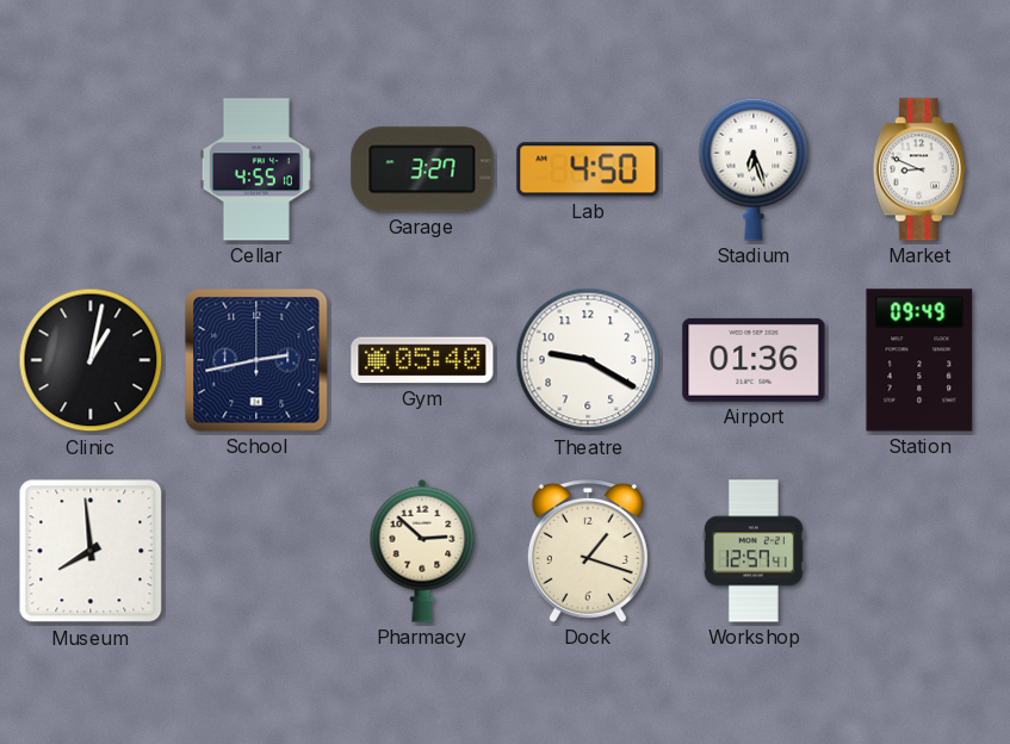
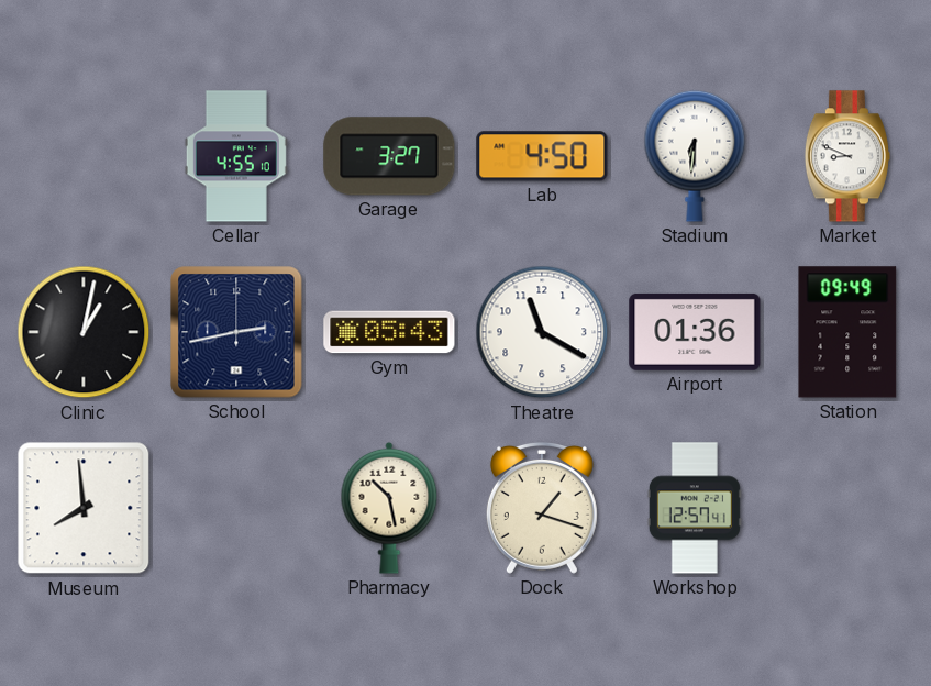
Stadium: 6:27 -> 6:31
Gym: 05:40 -> 05:43
Theatre: 9:20 -> 11:20
Pharmacy: 2:52 -> 10:28
